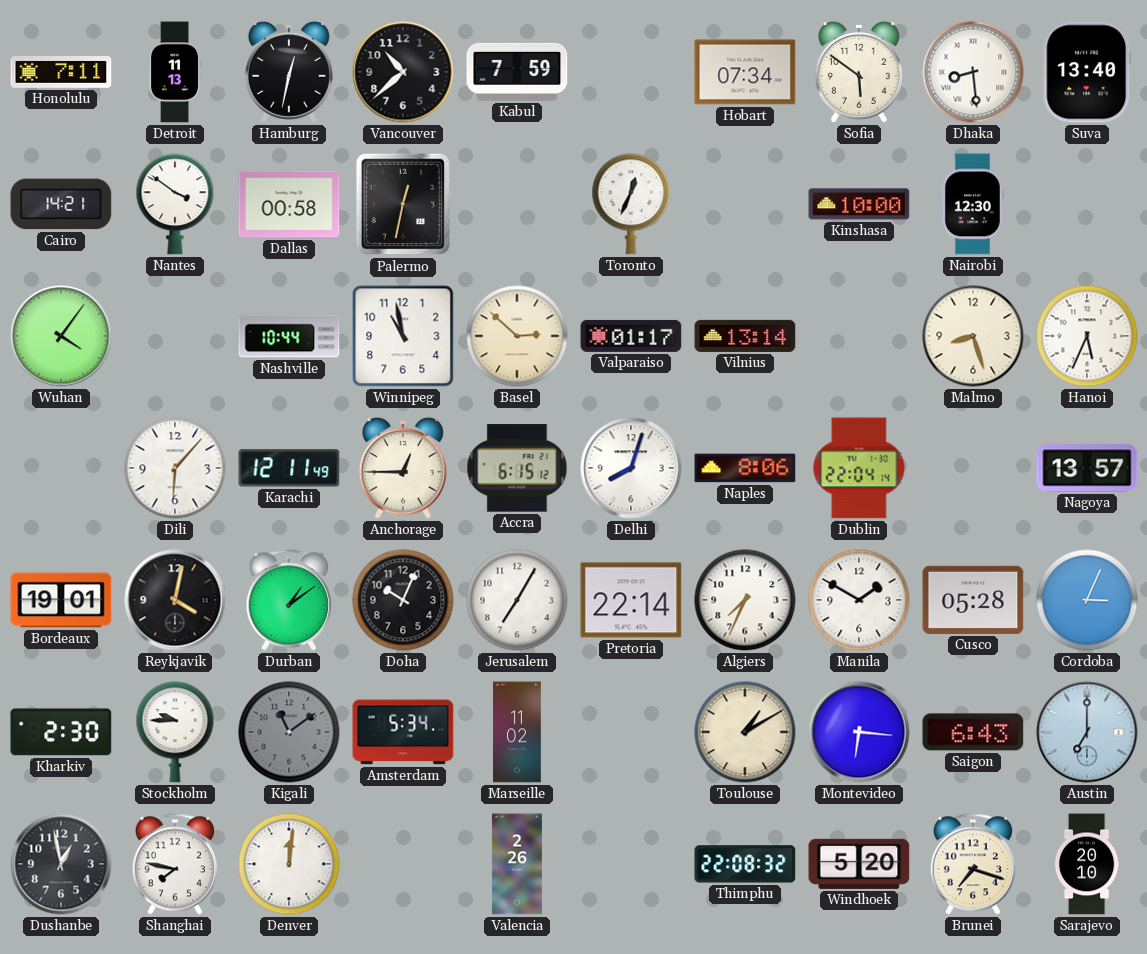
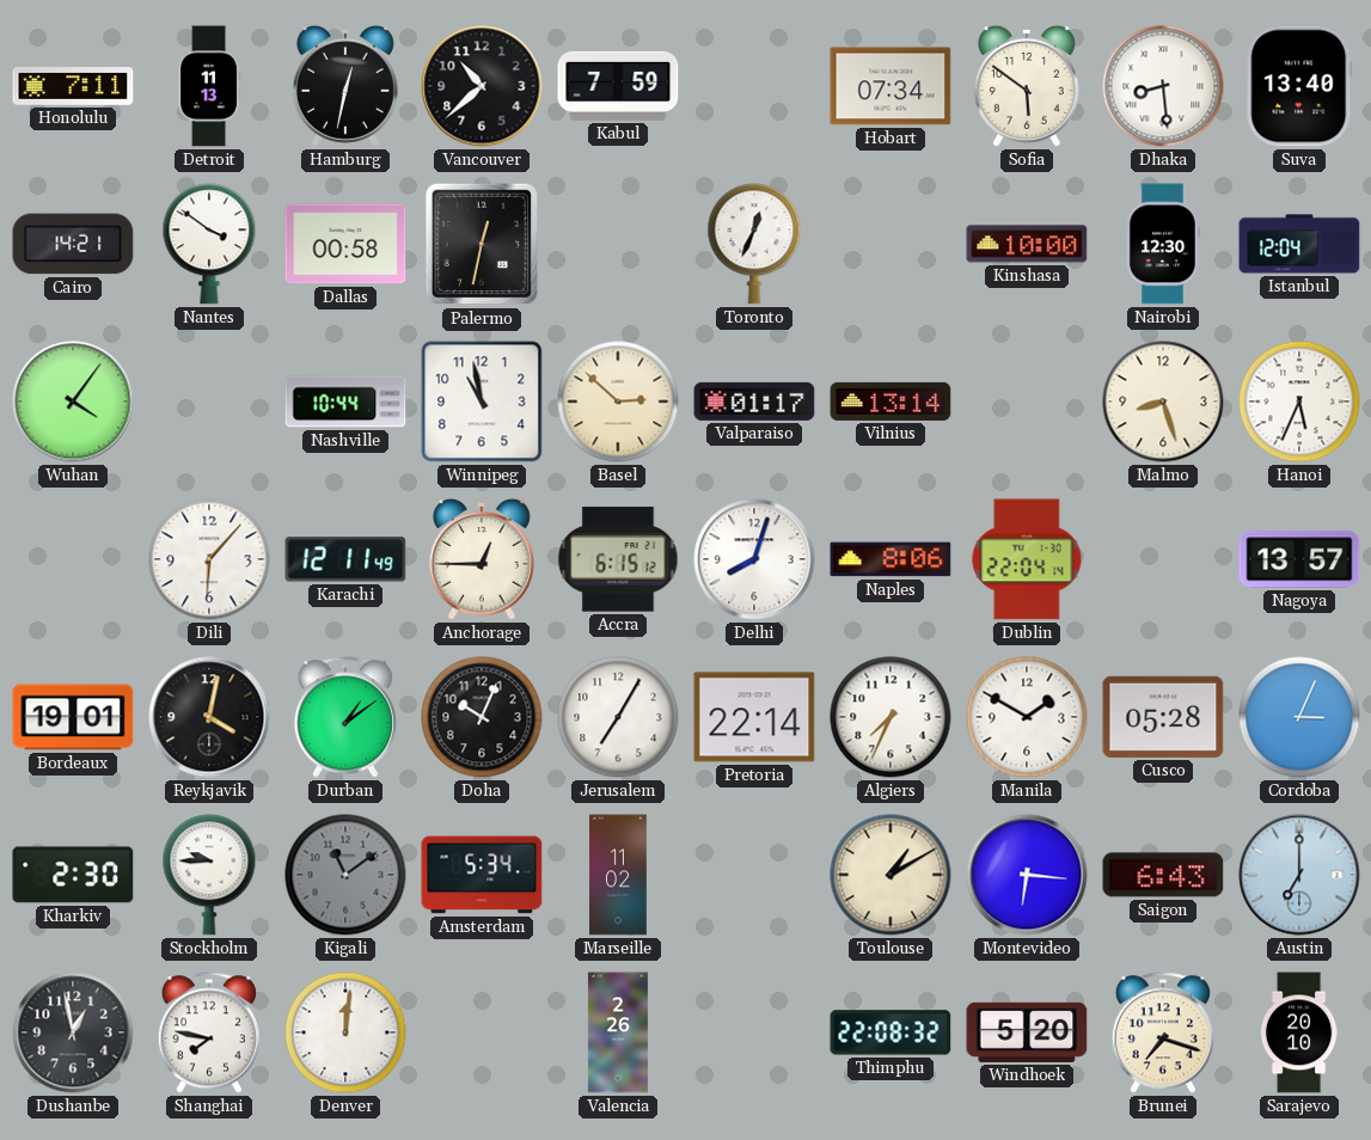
Istanbul: none -> 12:04
